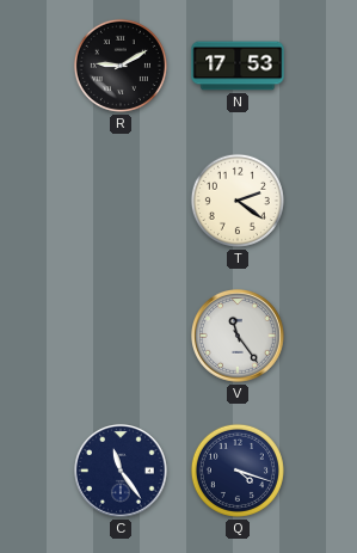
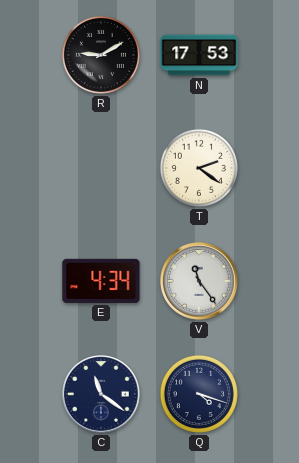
E: none -> 4:34
C: 11:24 -> 11:21
